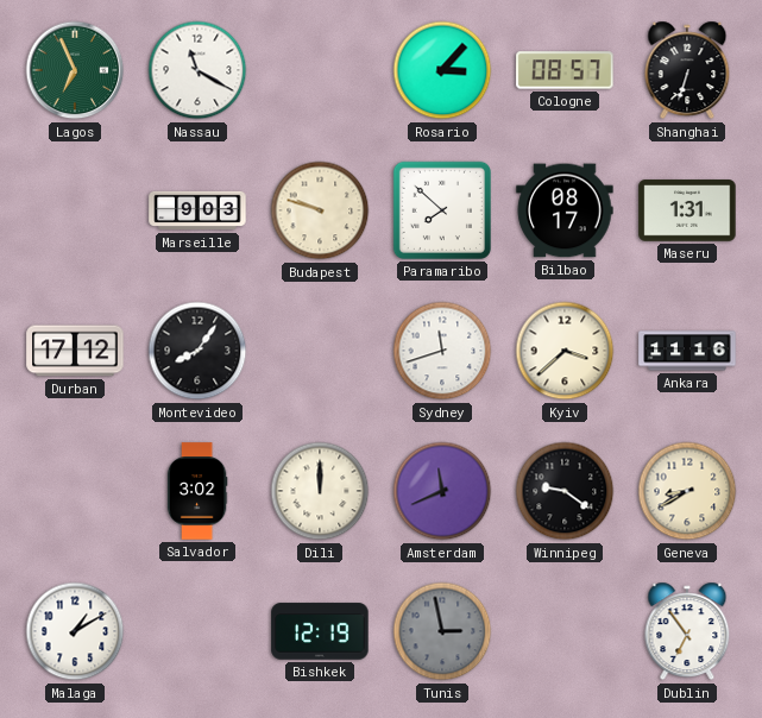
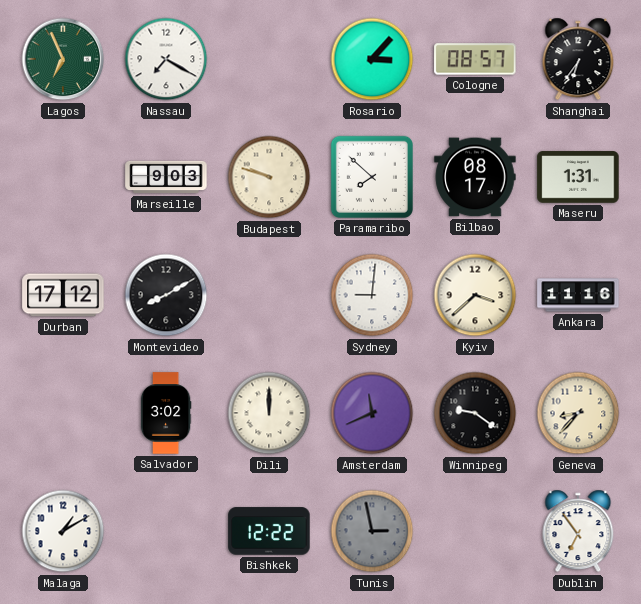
Nassau: 11:20 -> 7:20
Shanghai: 6:33 -> 6:36
Montevideo: 8:06 -> 8:10
Sydney: 11:42 -> 9:01
Geneva: 8:40 -> 8:37
Bishkek: 12:19 -> 12:22
